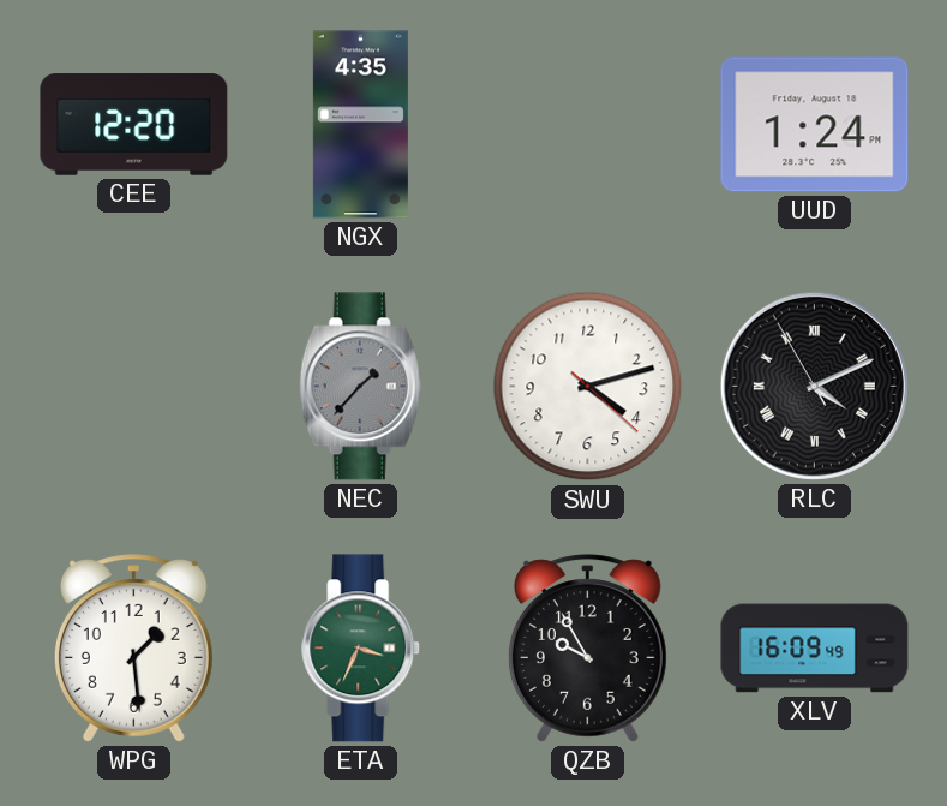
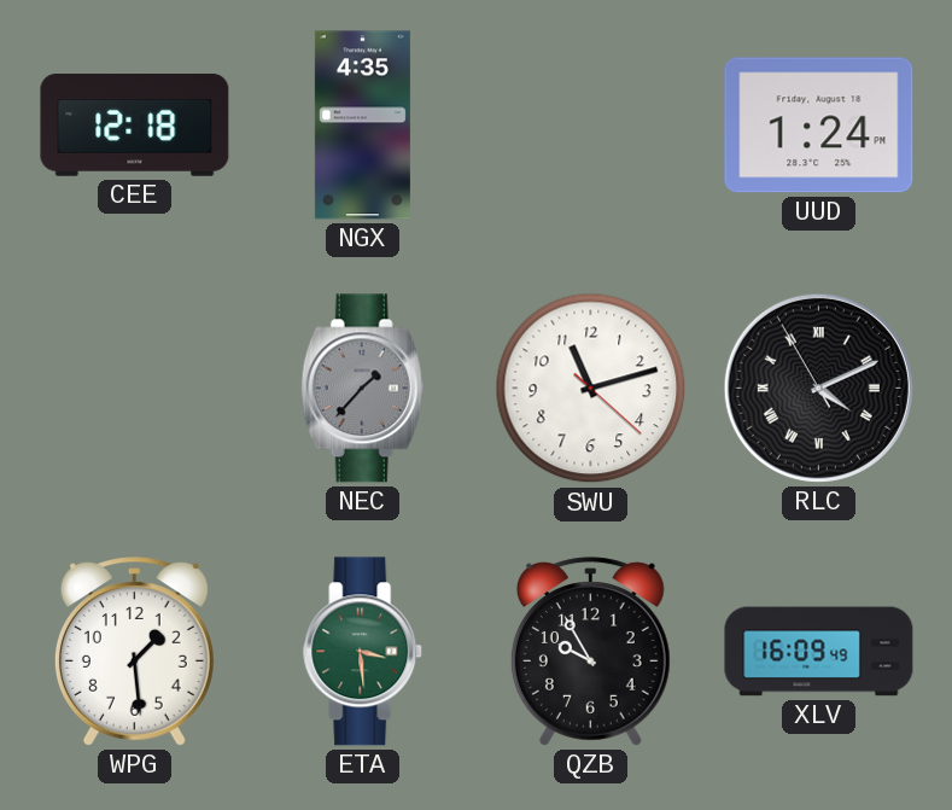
CEE: 12:20 -> 12:18
SWU: 4:12 -> 11:12
ETA: 3:34 -> 3:29
